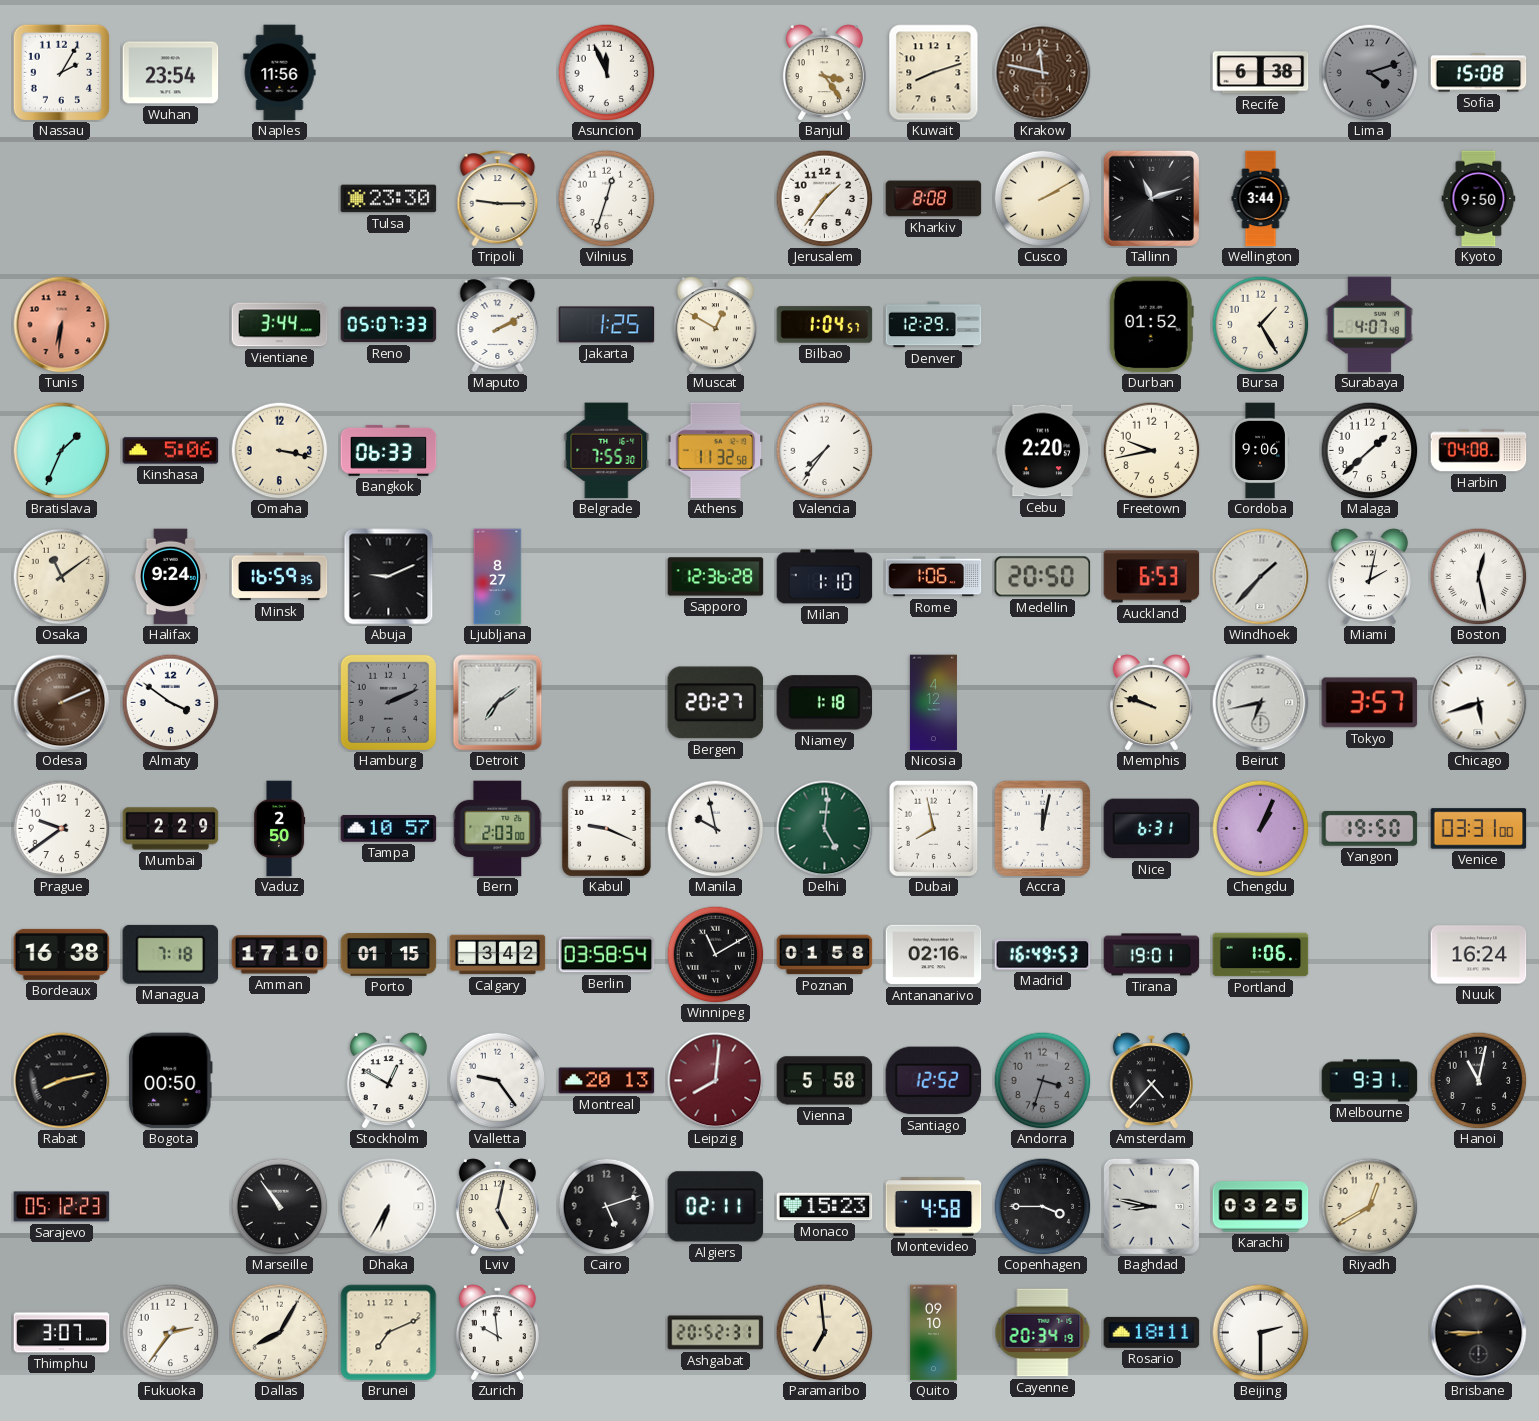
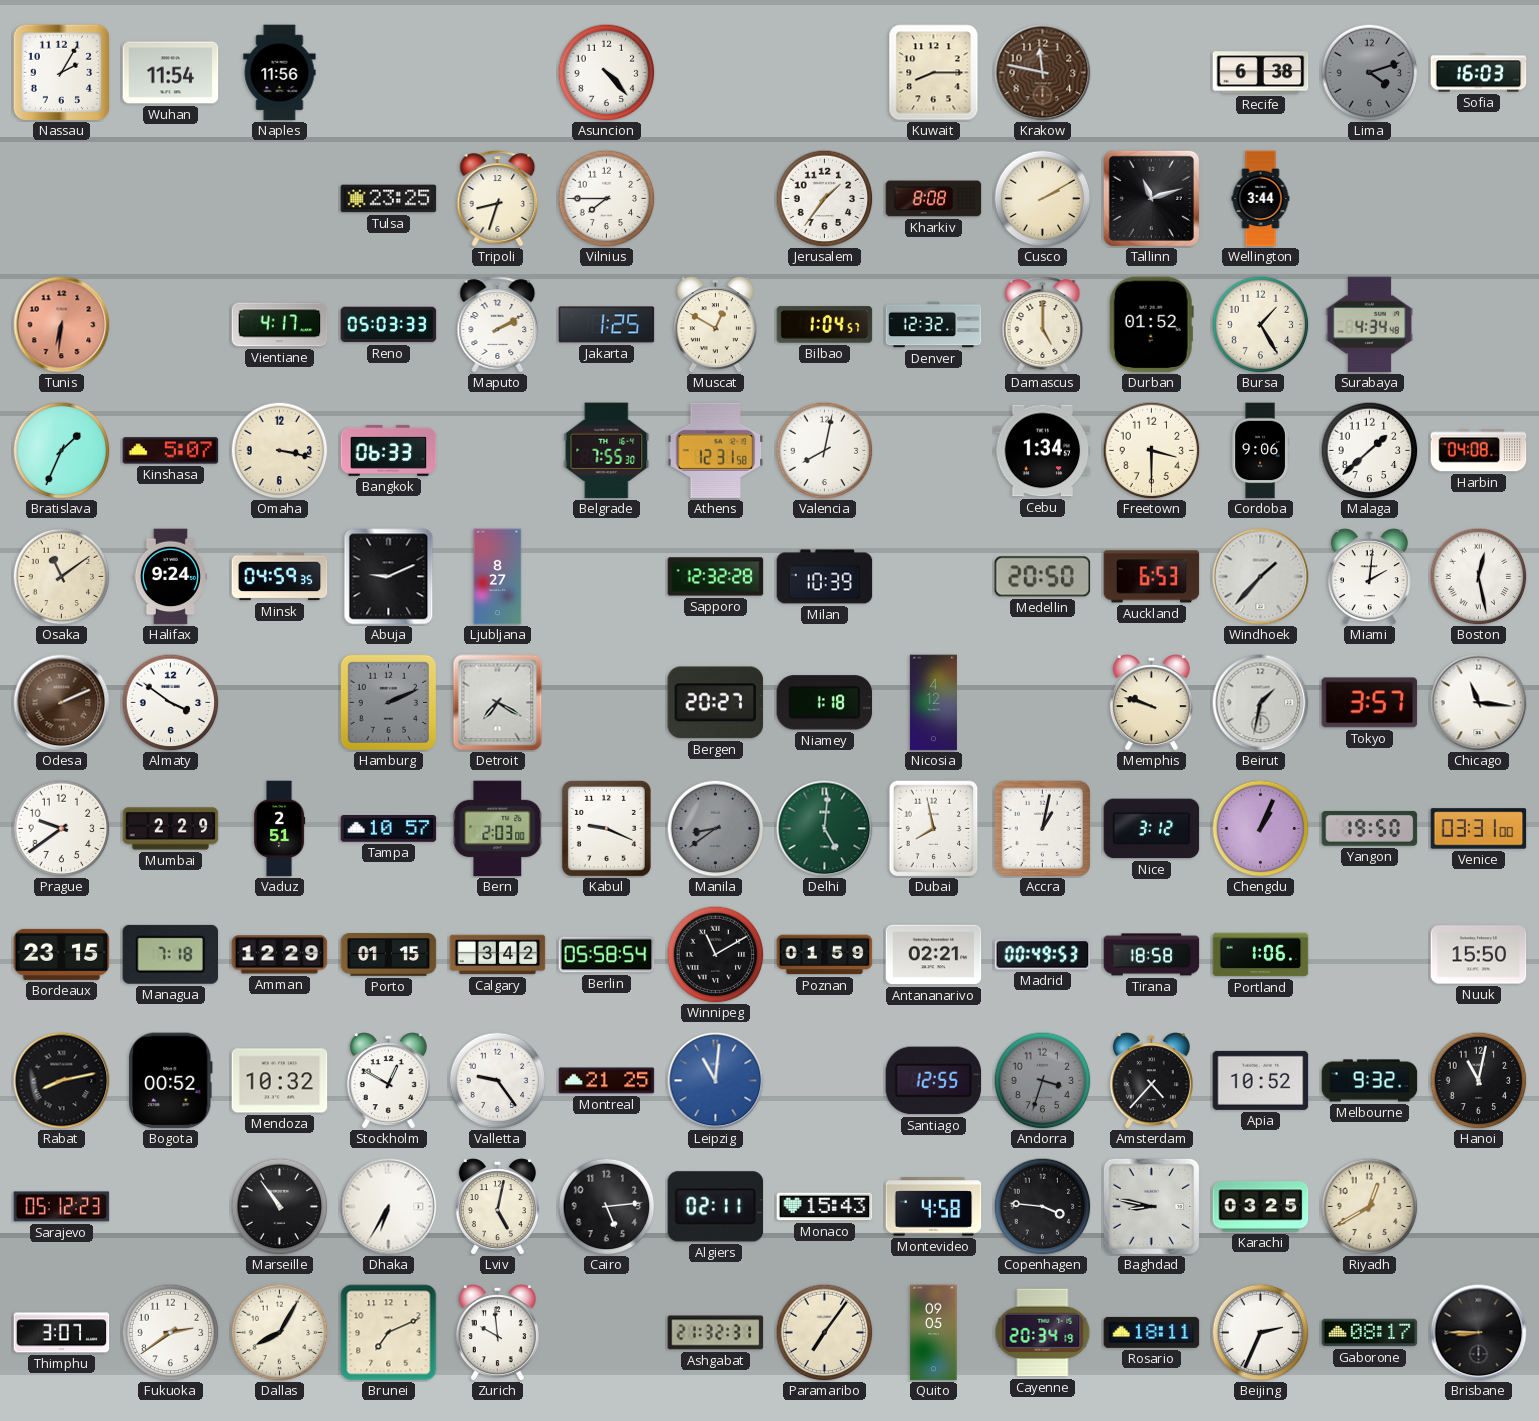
Wuhan: 23:54 -> 11:54
Asuncion: 11:56 -> 4:23
Banjul: 3:24 -> none
Kuwait: 8:12 -> 8:15
Sofia: 15:08 -> 16:03
Tulsa: 23:30 -> 23:25
Tripoli: 9:15 -> 8:33
Vilnius: 12:33 -> 7:45
Kyoto: 9:50 -> none
Vientiane: 3:44 -> 4:17
Reno: 05:07 -> 05:03
Denver: 12:29 -> 12:32
Damascus: none -> 5:00
Surabaya: 4:07 -> 4:34
Kinshasa: 5:06 -> 5:07
Athens: 11:32 -> 12:31
Valencia: 7:36 -> 8:02
Cebu: 2:20 -> 1:34
Freetown: 9:43 -> 3:30
Minsk: 16:59 -> 04:59
Sapporo: 12:36 -> 12:32
Milan: 1:10 -> 10:39
Rome: 1:06 -> none
Miami: 2:02 -> 2:01
Detroit: 7:09 -> 7:20
Beirut: 6:43 -> 1:32
Chicago: 5:42 -> 11:16
Vaduz: 2:50 -> 2:51
Manila: 9:58 -> 8:39
Manila dial: white -> grey
Accra: 12:02 -> 1:02
Nice: 6:31 -> 3:12
Bordeaux: 16:38 -> 23:15
Amman: 17:10 -> 12:29
Berlin: 03:58 -> 05:58
Poznan: 01:58 -> 01:59
Antananarivo: 02:16 -> 02:21
Madrid: 16:49 -> 00:49
Tirana: 19:01 -> 18:58
Nuuk: 16:24 -> 15:50
Bogota: 00:50 -> 00:52
Mendoza: none -> 10:32
Montreal: 20:13 -> 21:25
Leipzig: 8:01 -> 11:01
Leipzig dial: burgundy -> blue
Vienna: 5:58 -> none
Santiago: 12:52 -> 12:55
Apia: none -> 10:52
Melbourne: 9:31 -> 9:32
Cairo: 5:12 -> 5:14
Monaco: 15:23 -> 15:43
Copenhagen: 3:45 -> 3:46
Fukuoka: 2:36 -> 2:39
Ashgabat: 20:52 -> 21:32
Paramaribo: 6:59 -> 7:06
Quito: 09:10 -> 09:05
Beijing: 2:30 -> 2:34
Gaborone: none -> 08:17
